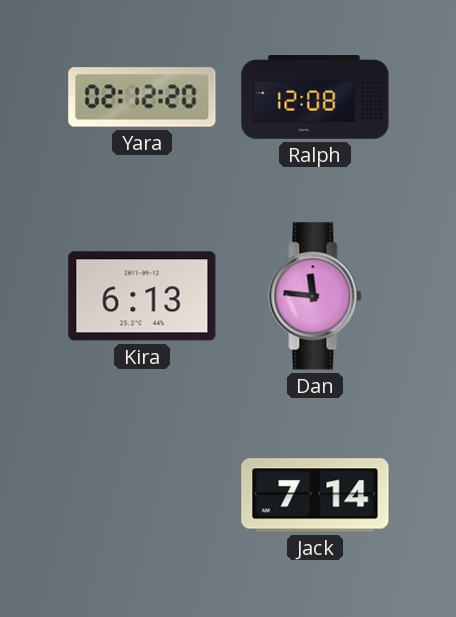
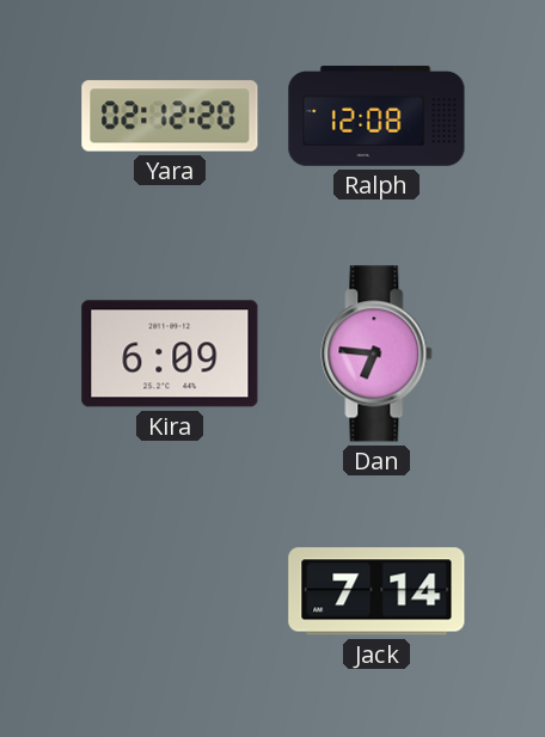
Kira: 6:13 -> 6:09
Dan: 11:46 -> 6:46
